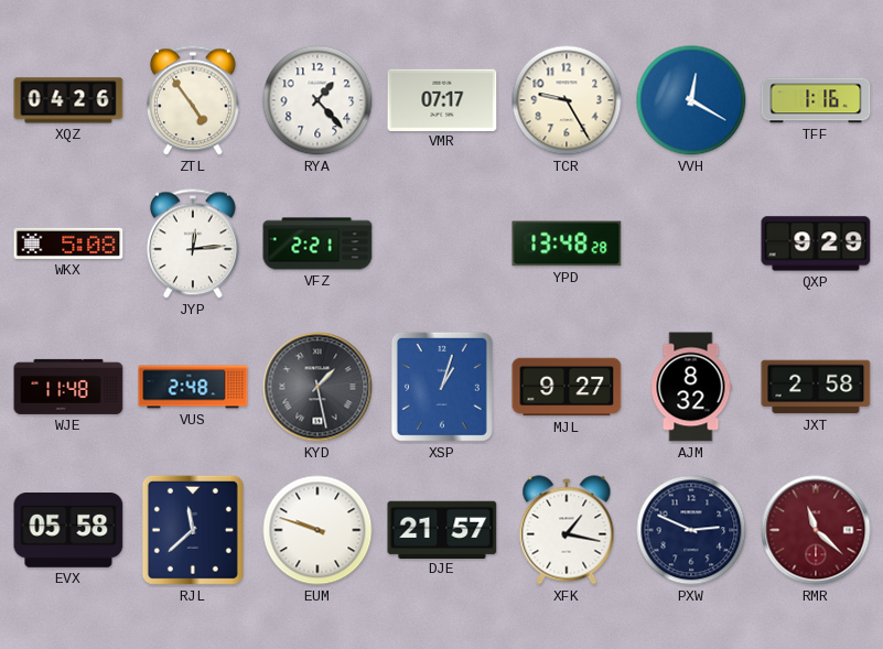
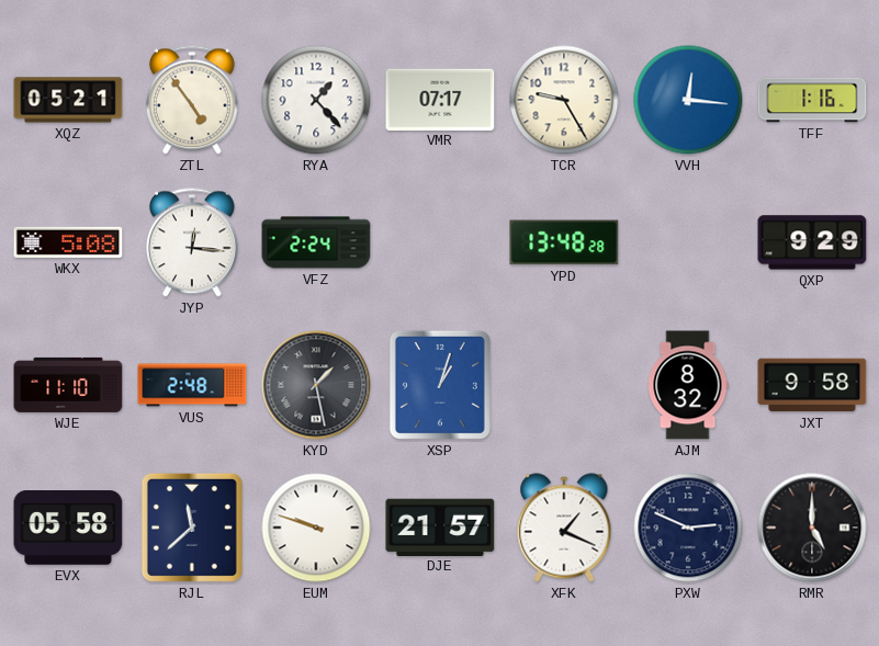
XQZ: 04:26 -> 05:21
VVH: 12:20 -> 12:16
JYP: 12:14 -> 12:16
VFZ: 2:21 -> 2:24
WJE: 11:48 -> 11:10
MJL: 9:27 -> none
JXT: 2:58 -> 9:58
XFK: 1:17 -> 1:19
RMR: 11:22 -> 5:00
RMR dial: burgundy -> black
